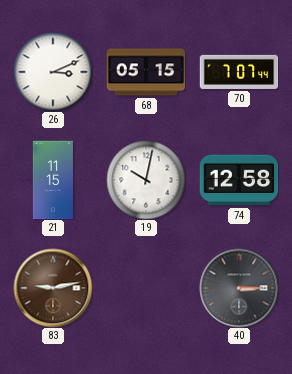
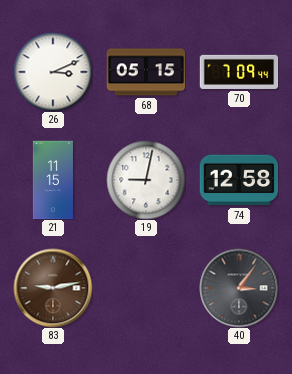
70: 7:07 -> 7:09
19: 10:02 -> 9:02
40: 3:15 -> 3:06
